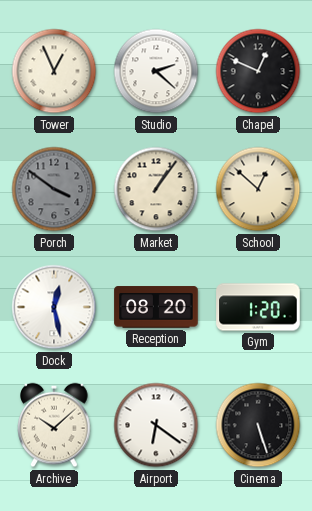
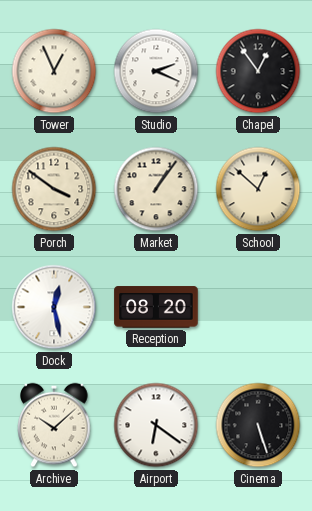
Studio: 2:22 -> 2:19
Chapel: 12:49 -> 12:54
Porch dial: grey -> cream
Gym: 1:20 -> none
